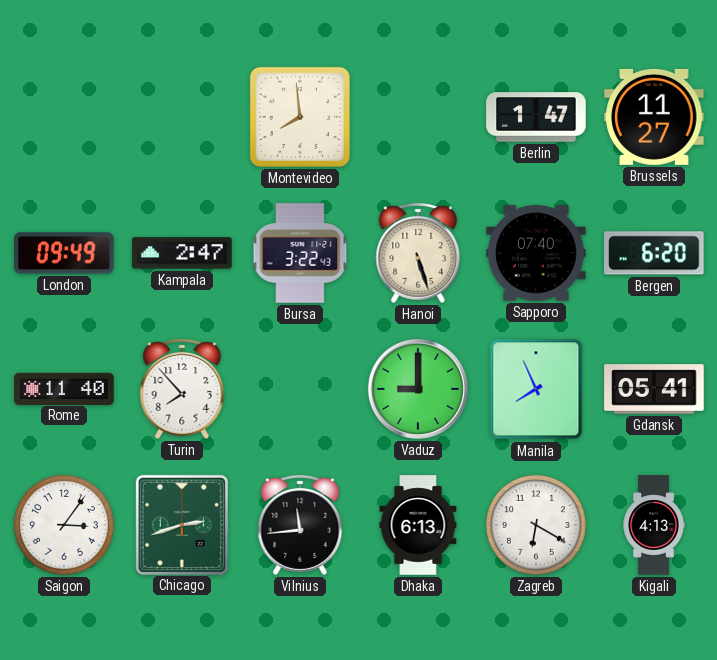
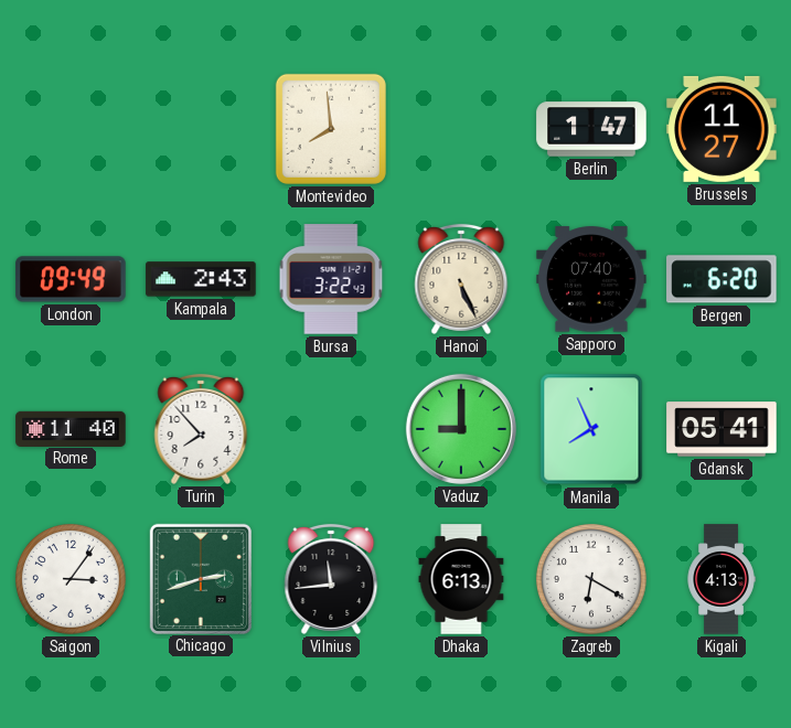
Kampala: 2:47 -> 2:43
Hanoi: 5:27 -> 5:26
